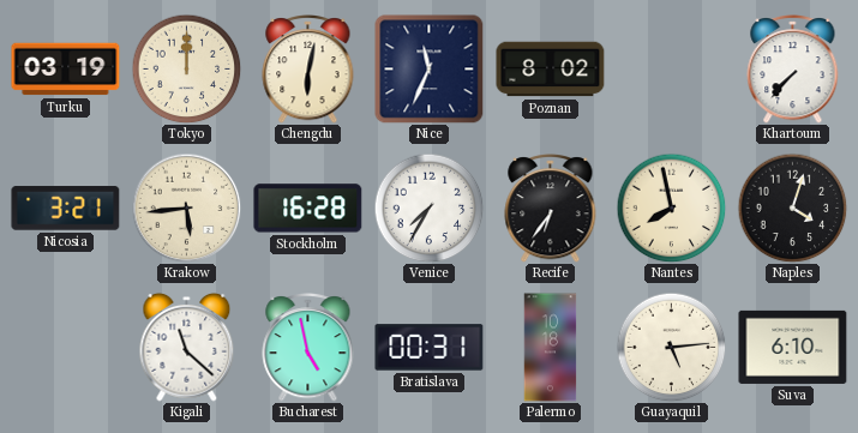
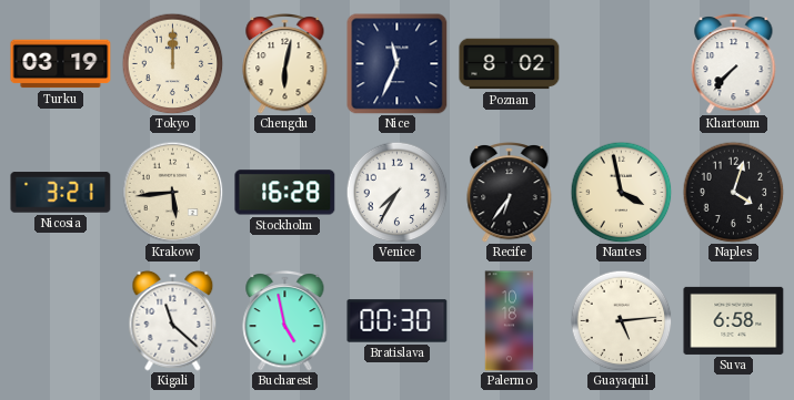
Nantes: 7:58 -> 3:58
Bratislava: 00:31 -> 00:30
Suva: 6:10 -> 6:58
